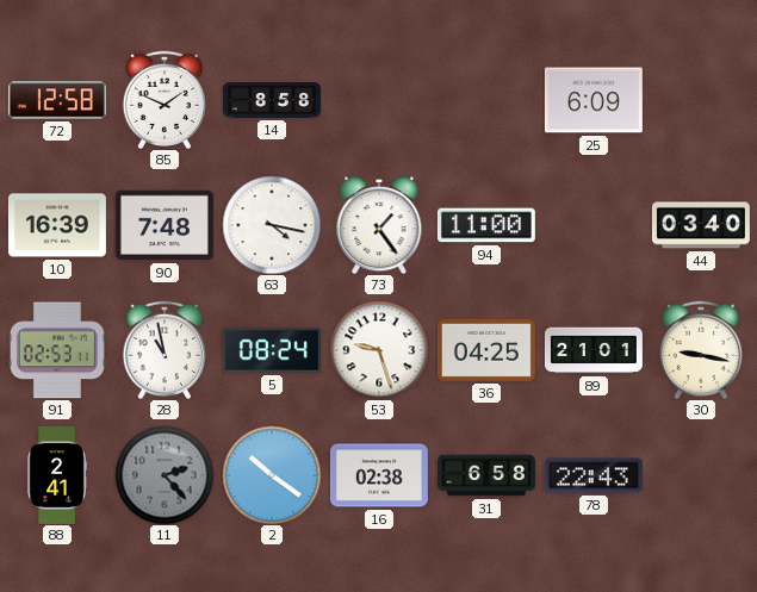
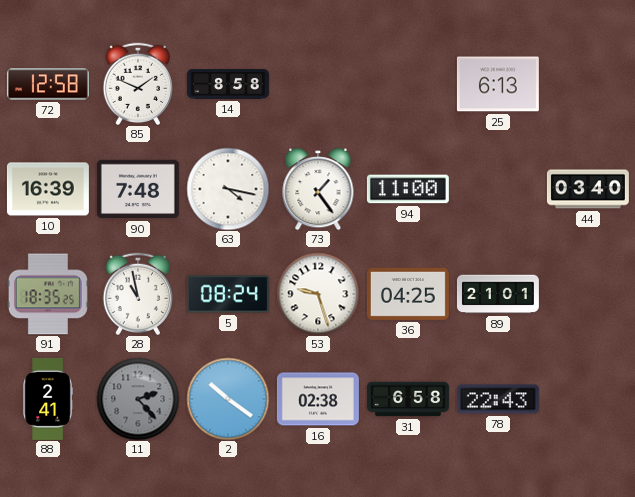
25: 6:09 -> 6:13
91: 02:53 -> 18:35
30: 9:17 -> none
